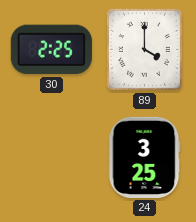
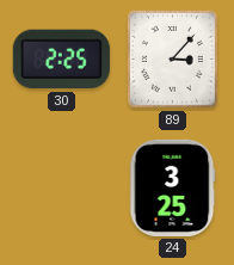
89: 4:00 -> 3:07
